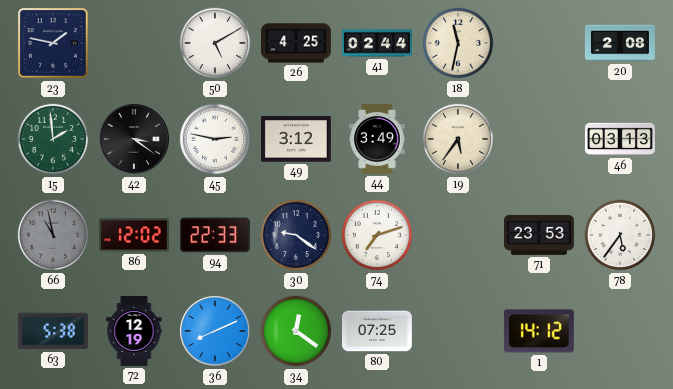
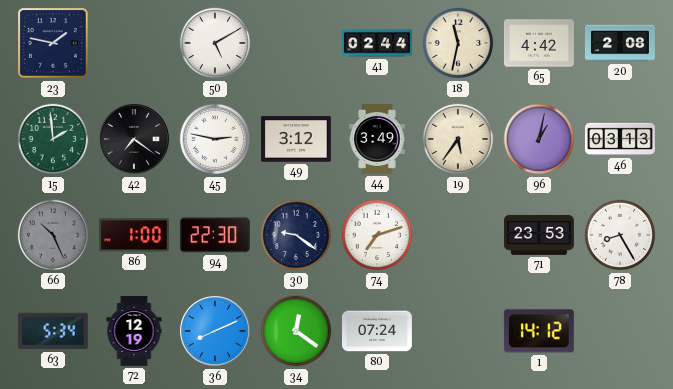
26: 4:25 -> none
65: none -> 4:42
42: 3:21 -> 7:21
96: none -> 1:02
66: 10:58 -> 10:26
86: 12:02 -> 1:00
94: 22:33 -> 22:30
78: 5:36 -> 8:25
63: 5:38 -> 5:34
80: 07:25 -> 07:24
